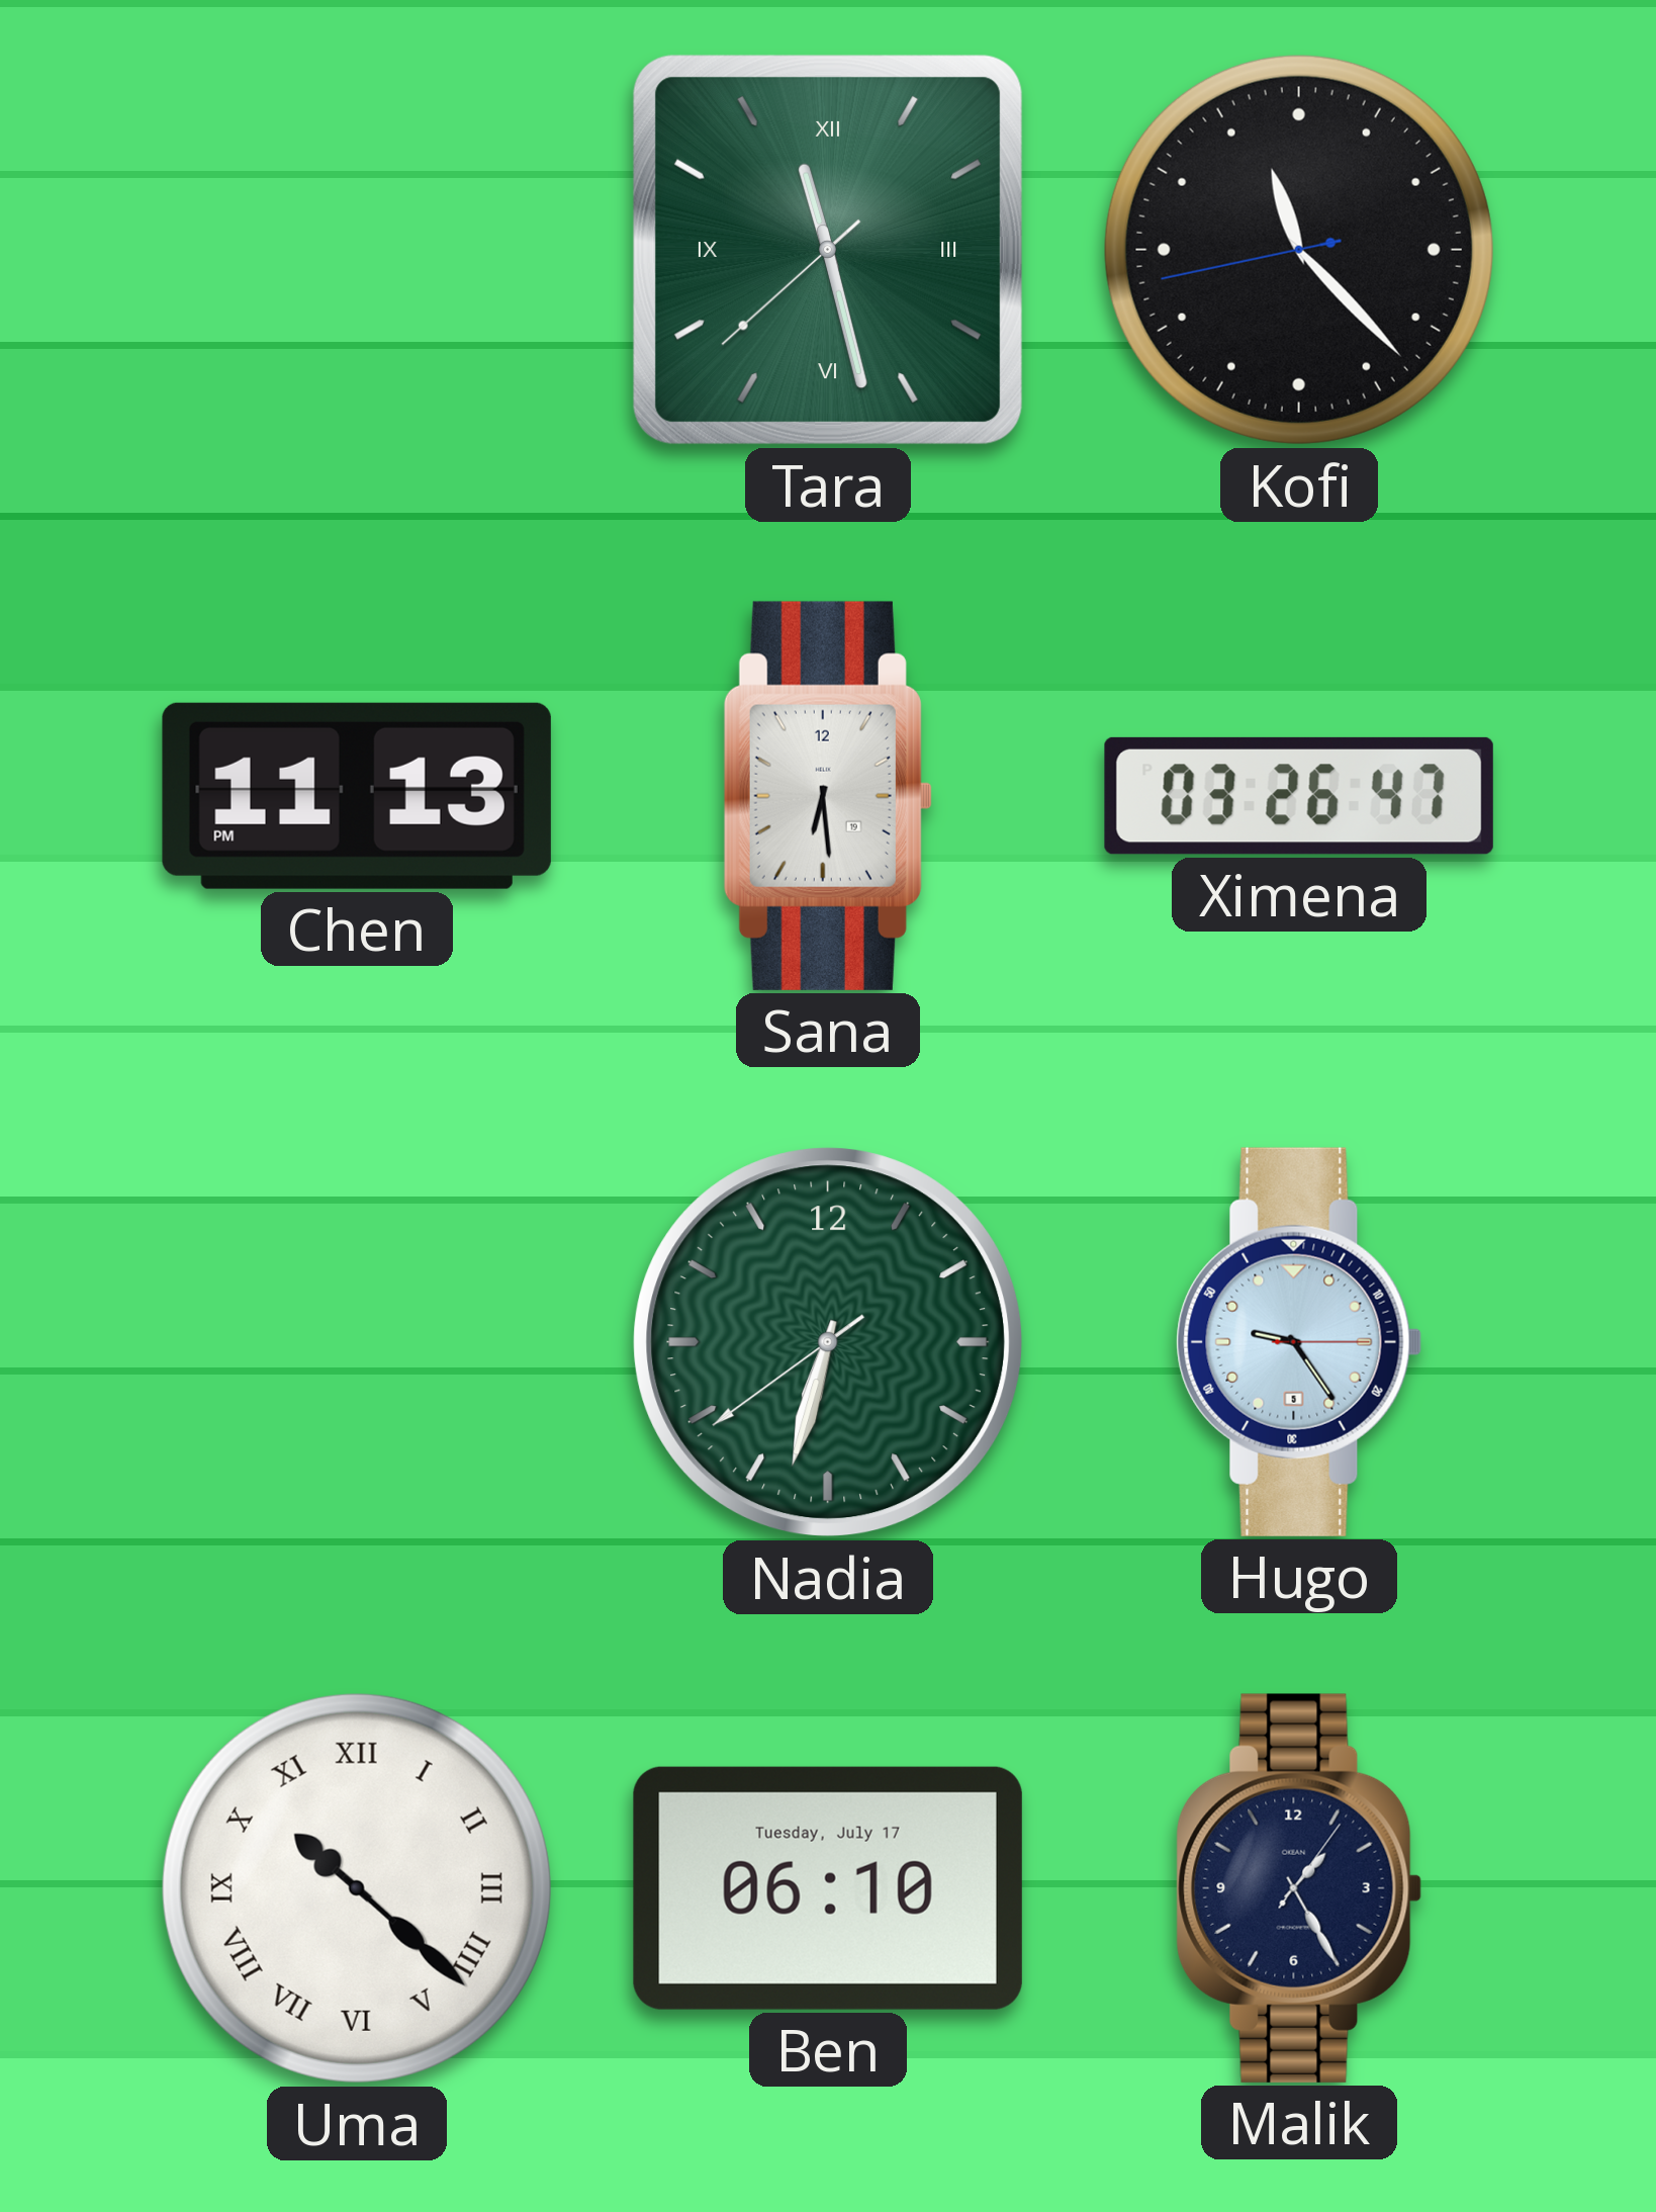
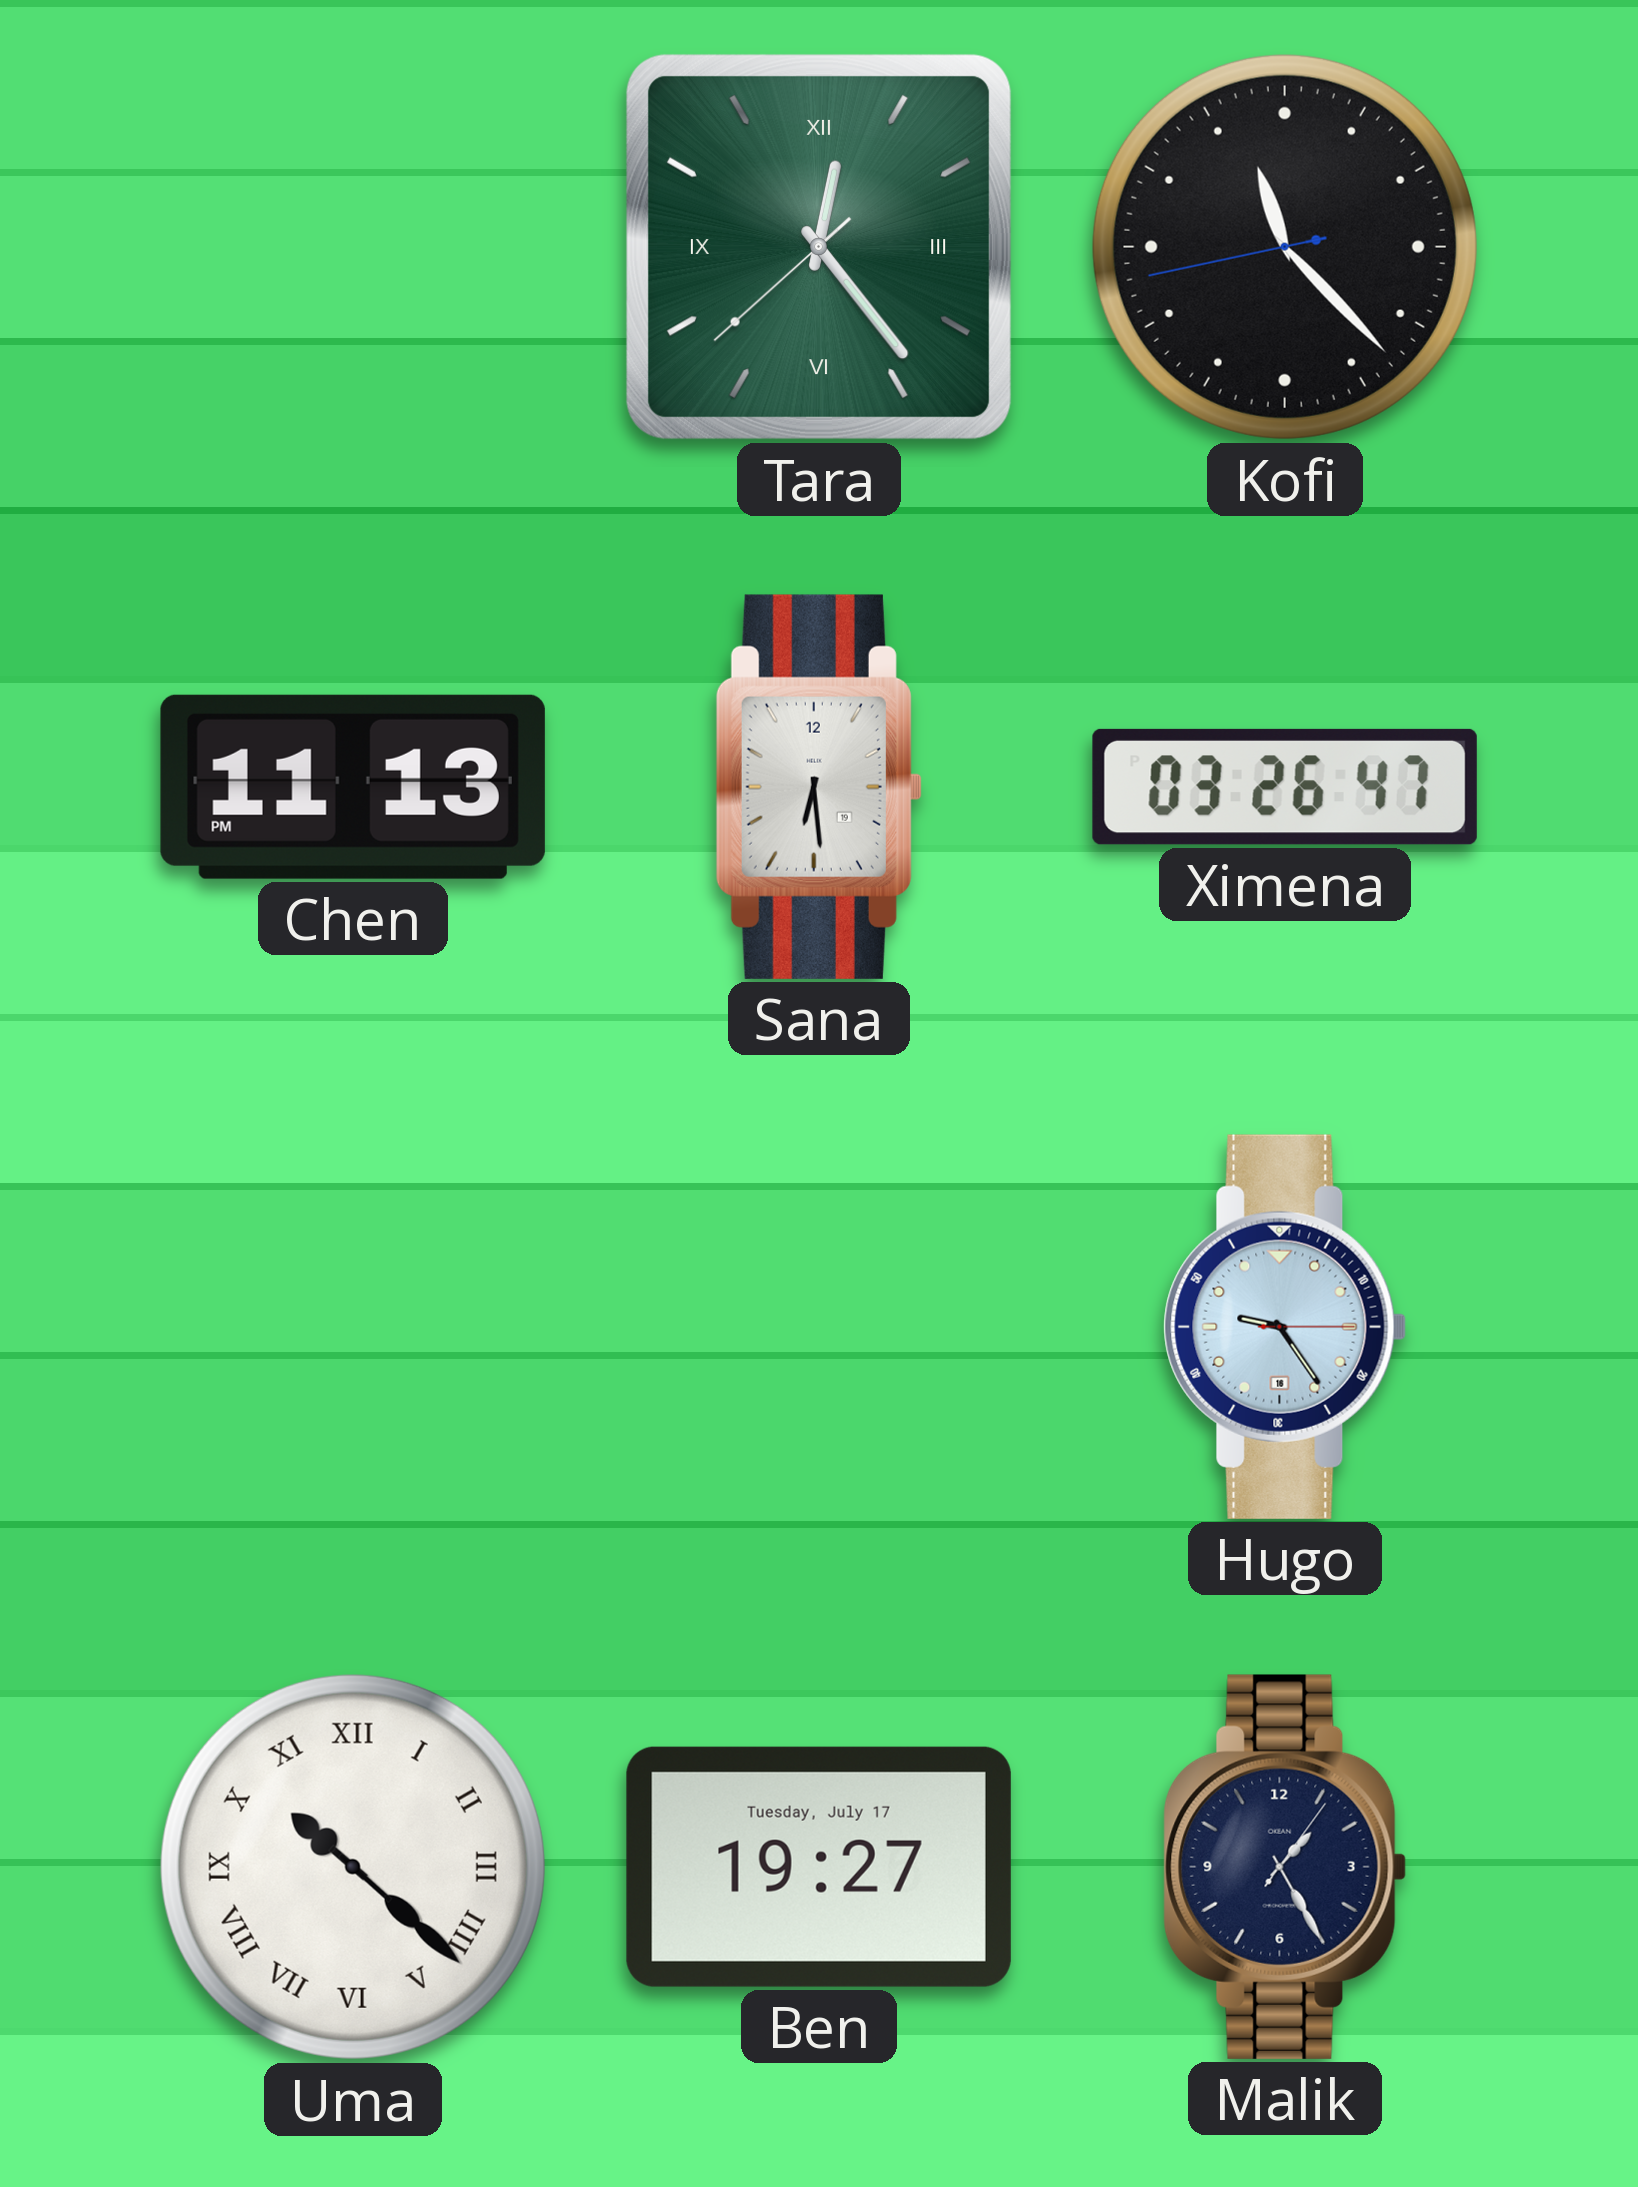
Tara: 11:27 -> 12:23
Nadia: 6:32 -> none
Hugo date: 5 -> 16
Ben: 06:10 -> 19:27
